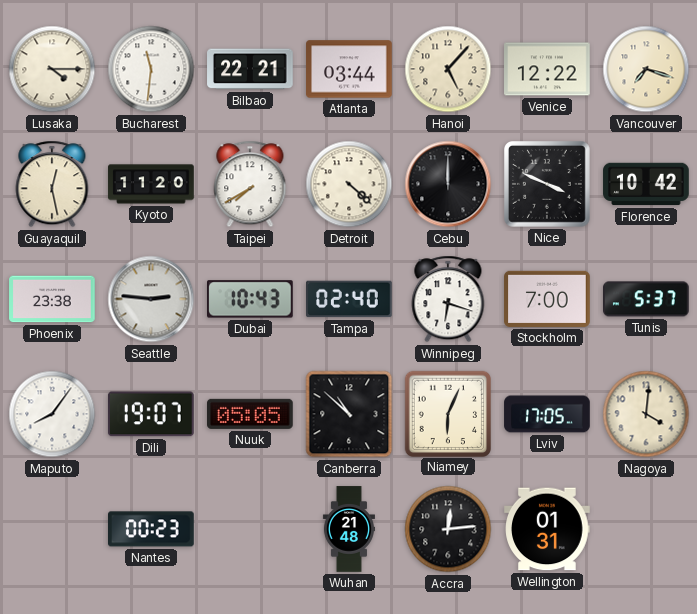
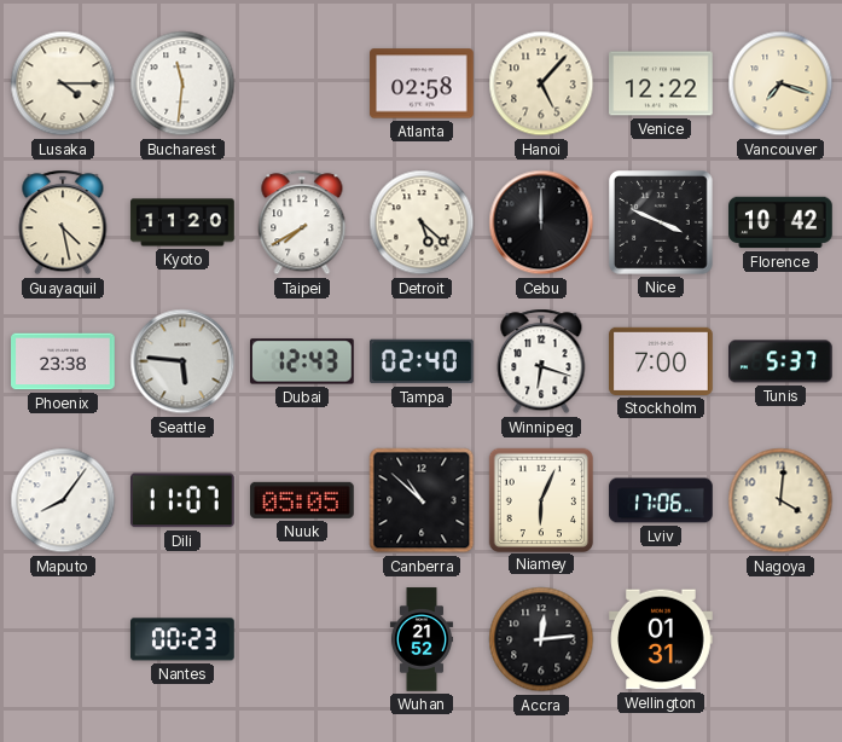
Bilbao: 22:21 -> none
Atlanta: 03:44 -> 02:58
Guayaquil: 12:28 -> 4:28
Detroit: 4:22 -> 5:22
Seattle: 2:46 -> 5:46
Dubai: 10:43 -> 12:43
Dili: 19:07 -> 11:07
Lviv: 17:05 -> 17:06
Wuhan: 21:48 -> 21:52
